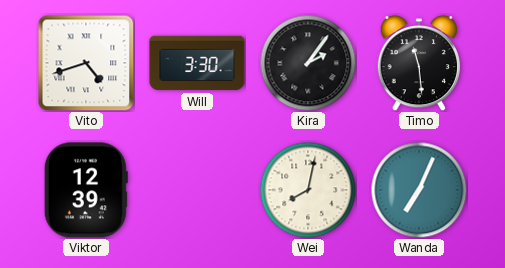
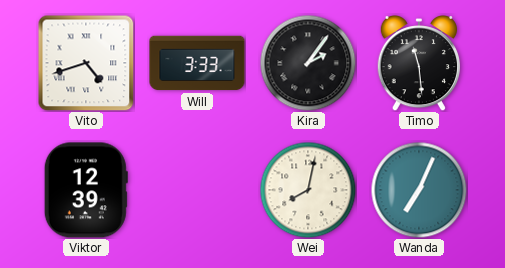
Will: 3:30 -> 3:33
